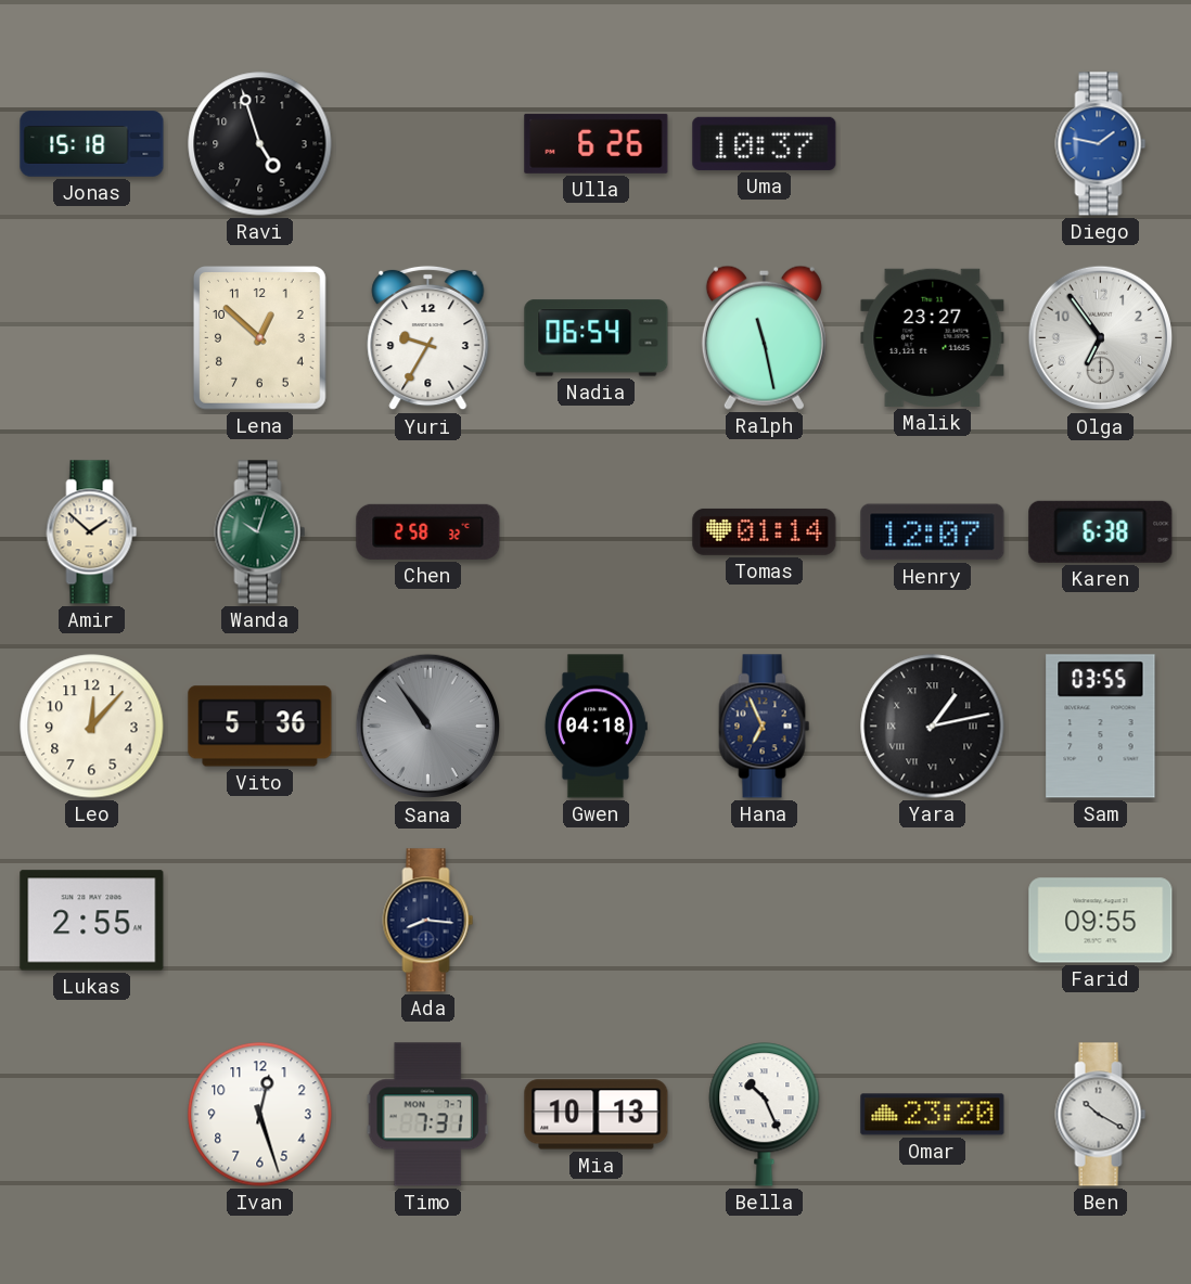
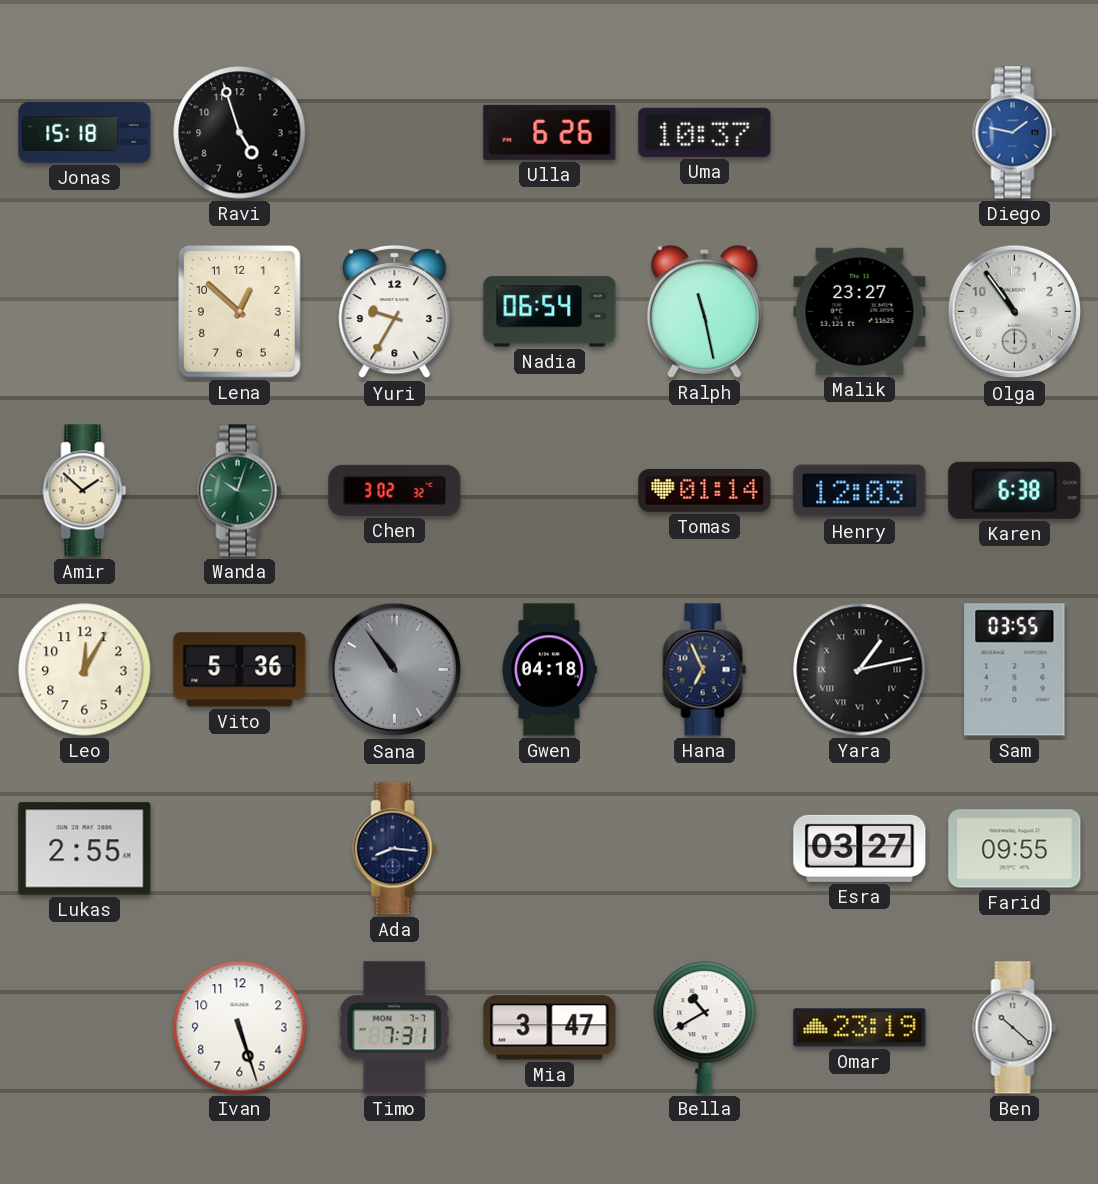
Olga: 6:54 -> 10:54
Chen: 2:58 -> 3:02
Henry: 12:07 -> 12:03
Leo: 12:07 -> 12:05
Esra: none -> 03:27
Ivan: 12:27 -> 5:27
Mia: 10:13 -> 3:47
Bella: 10:26 -> 10:40
Omar: 23:20 -> 23:19
Ben: 10:20 -> 10:22
